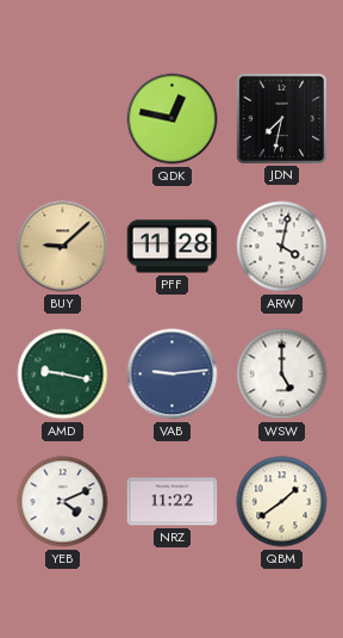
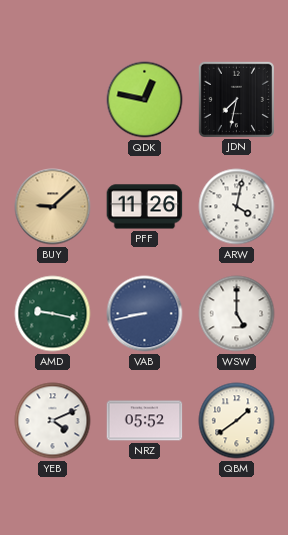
PFF: 11:28 -> 11:26
VAB: 9:14 -> 8:43
NRZ: 11:22 -> 05:52
